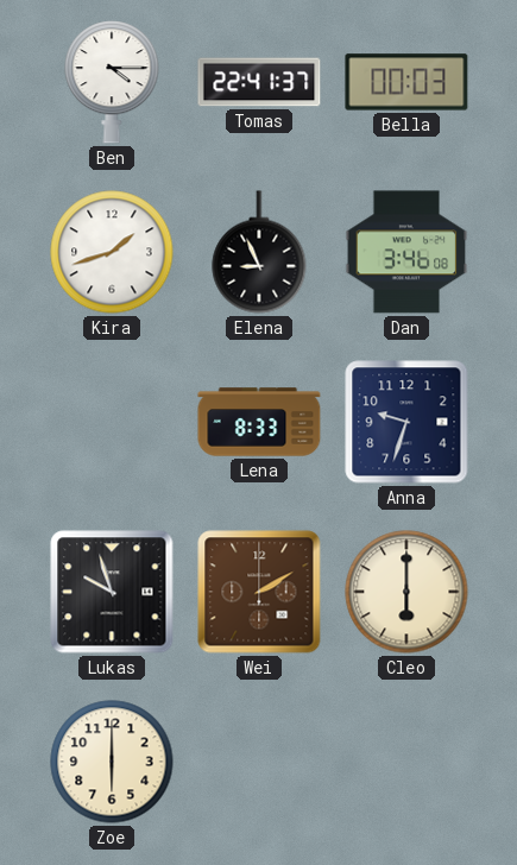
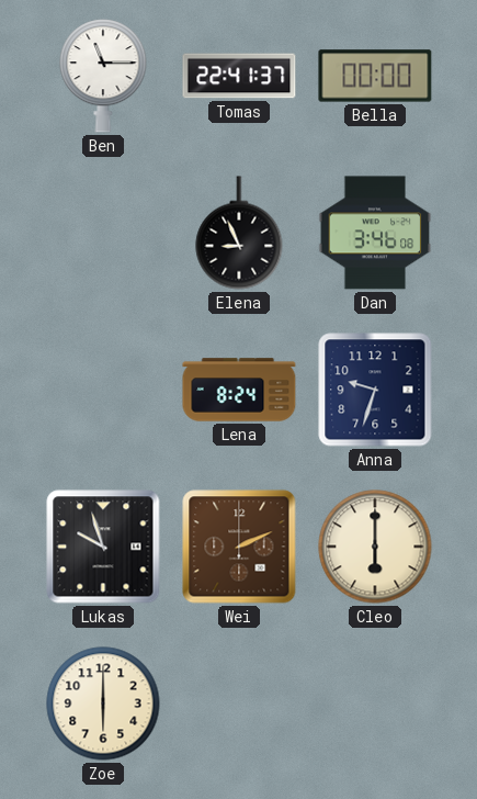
Ben: 4:15 -> 11:15
Bella: 00:03 -> 00:00
Kira: 1:42 -> none
Lena: 8:33 -> 8:24
Wei: 2:10 -> 2:11
